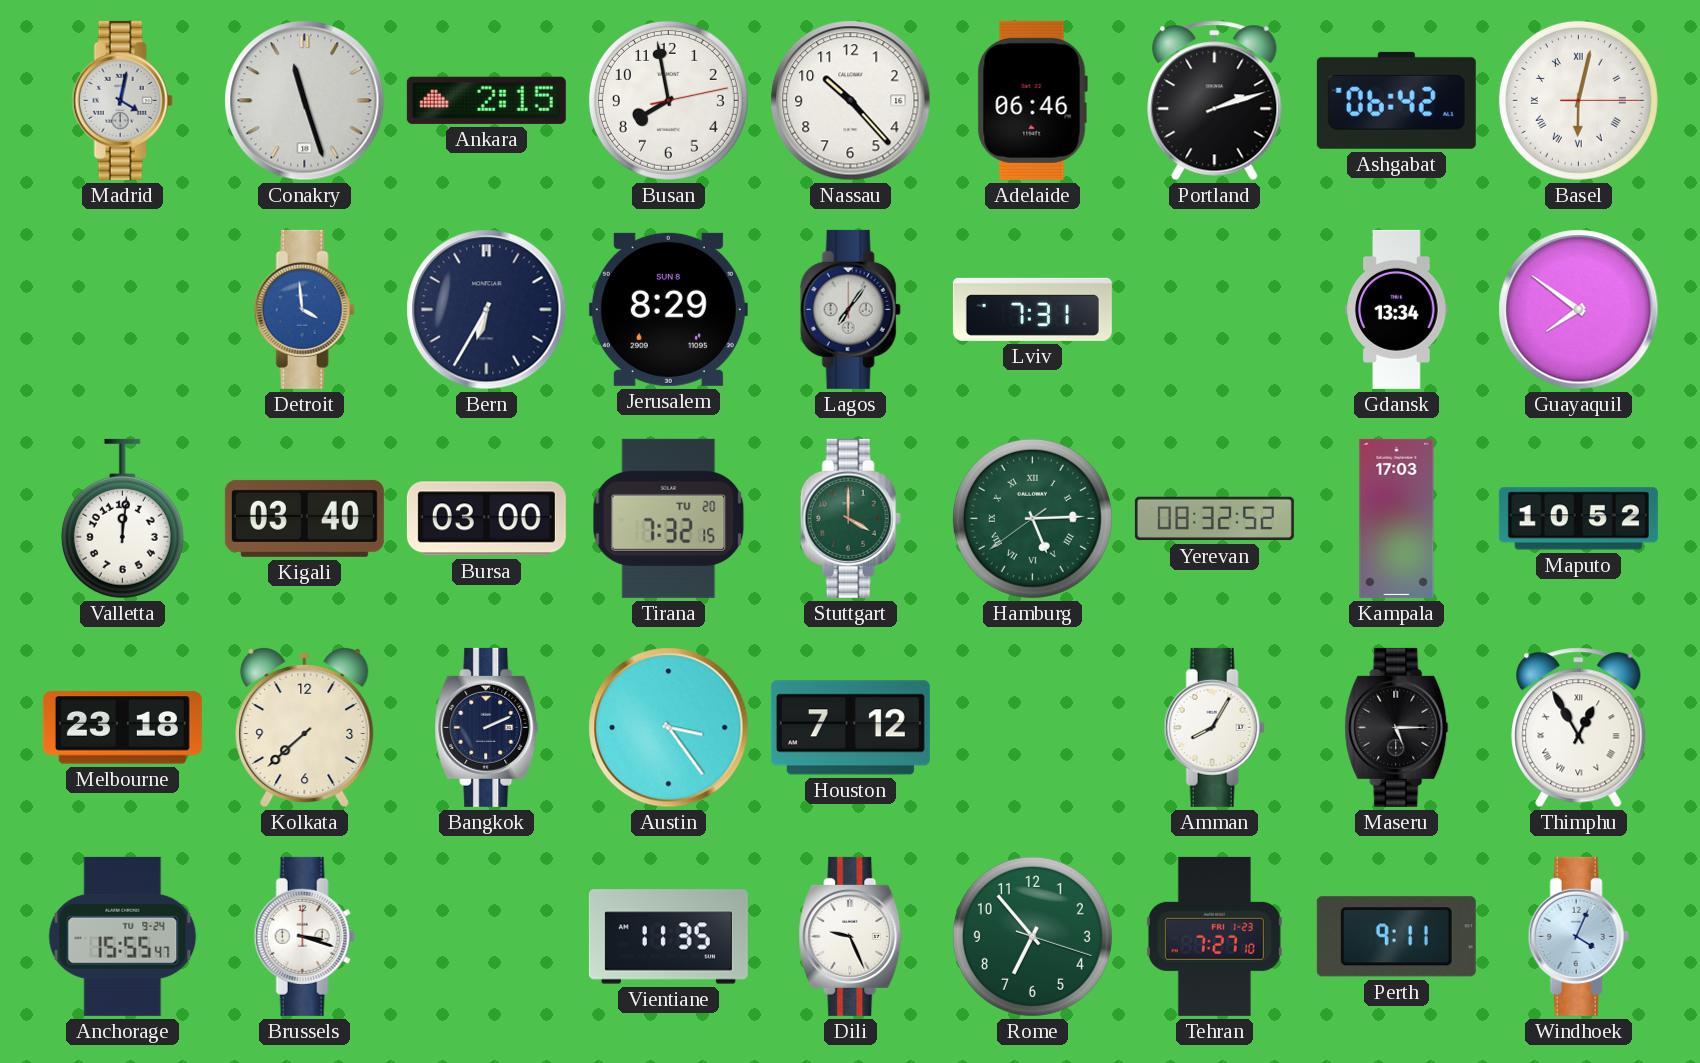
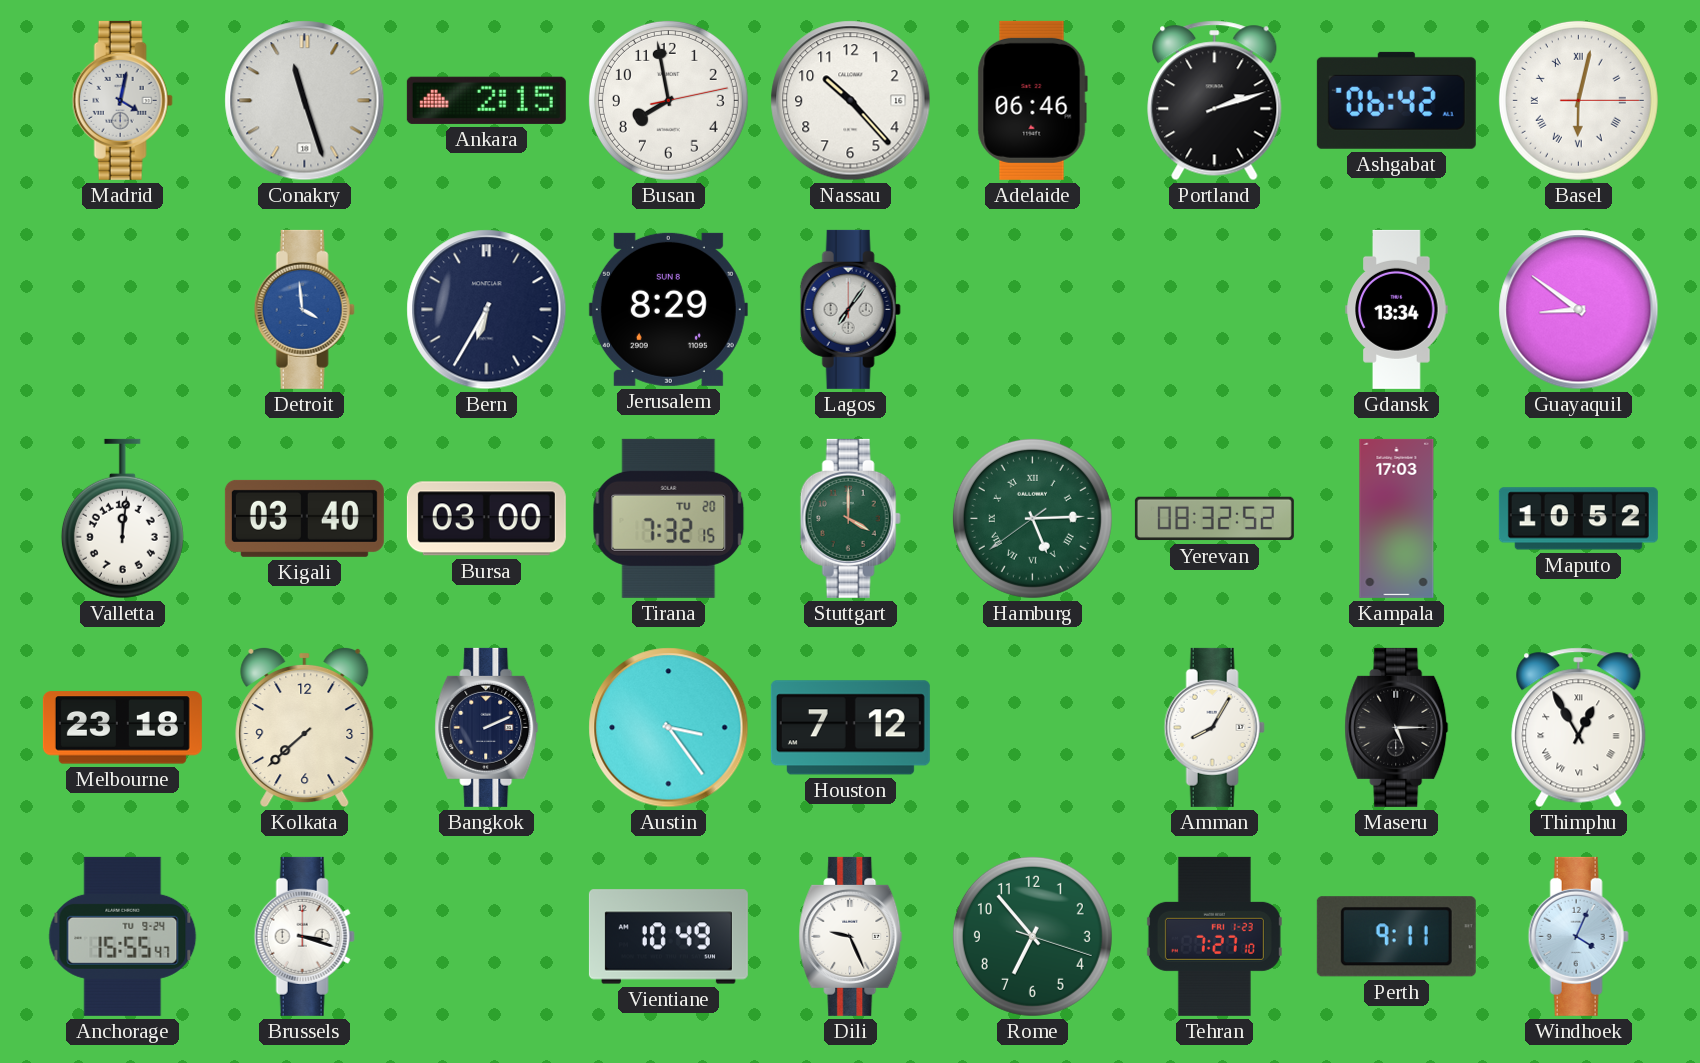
Lviv: 7:31 -> none
Guayaquil: 7:51 -> 8:51
Vientiane: 11:35 -> 10:49
